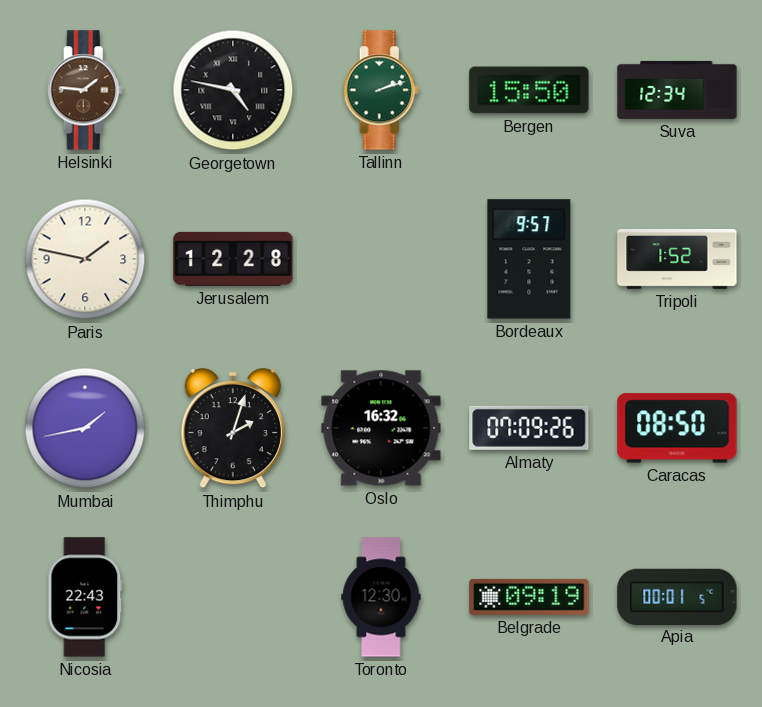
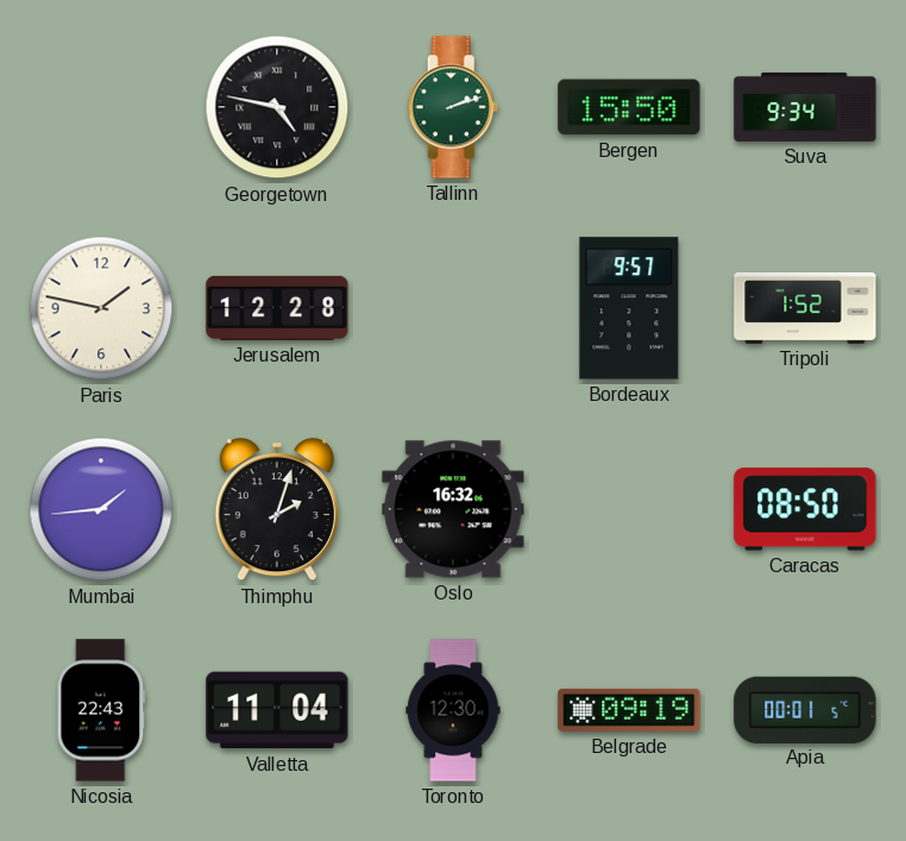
Helsinki: 1:46 -> none
Suva: 12:34 -> 9:34
Mumbai: 1:43 -> 1:44
Almaty: 07:09 -> none
Valletta: none -> 11:04
